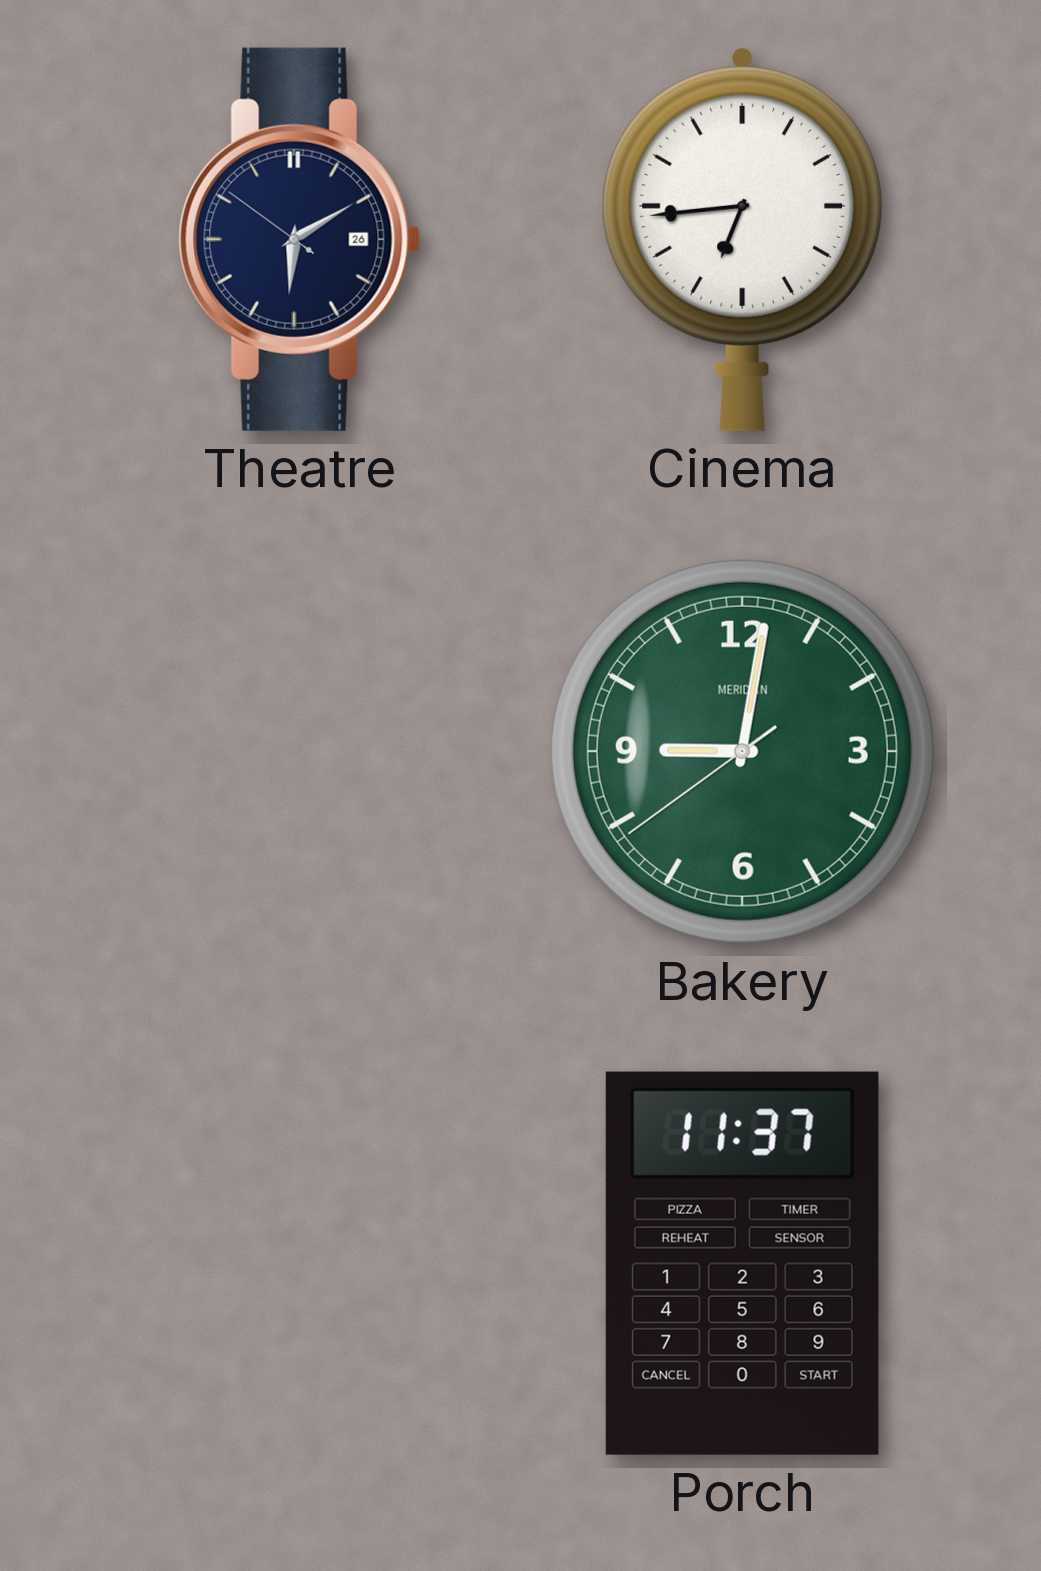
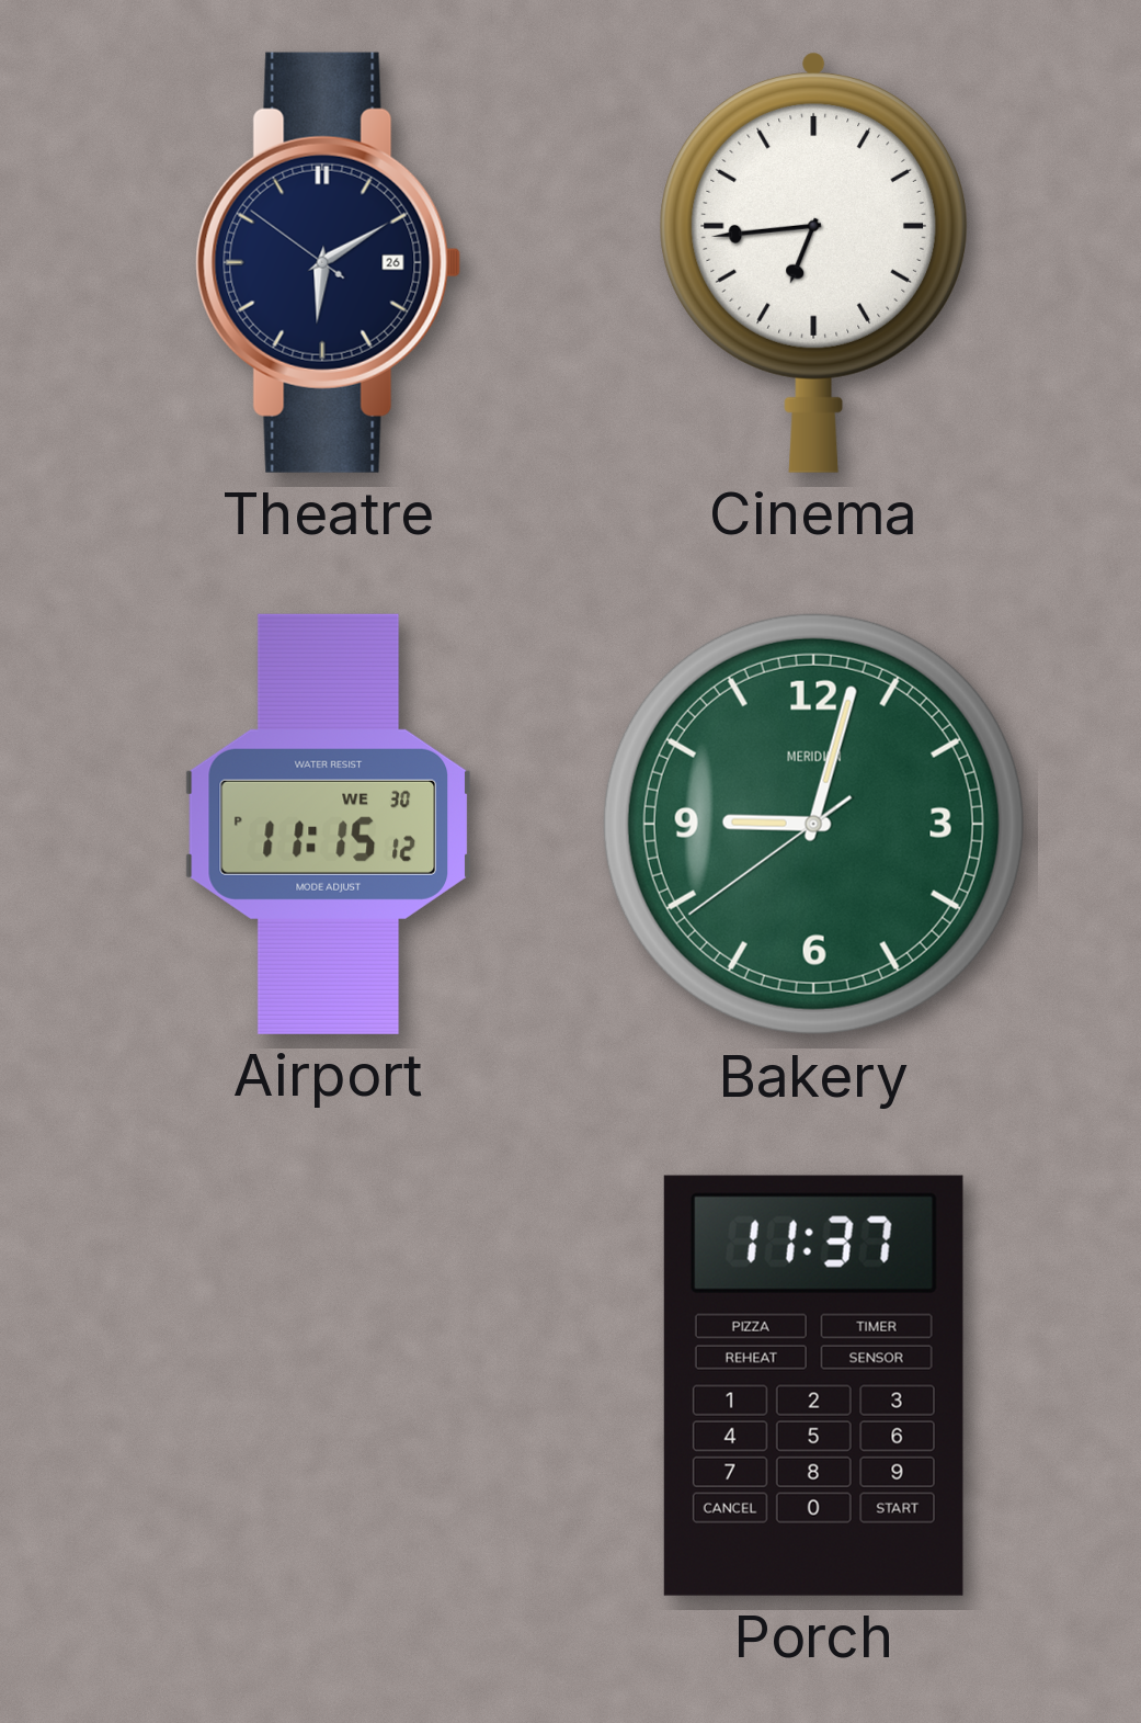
Airport: none -> 11:15
Bakery: 9:01 -> 9:02
